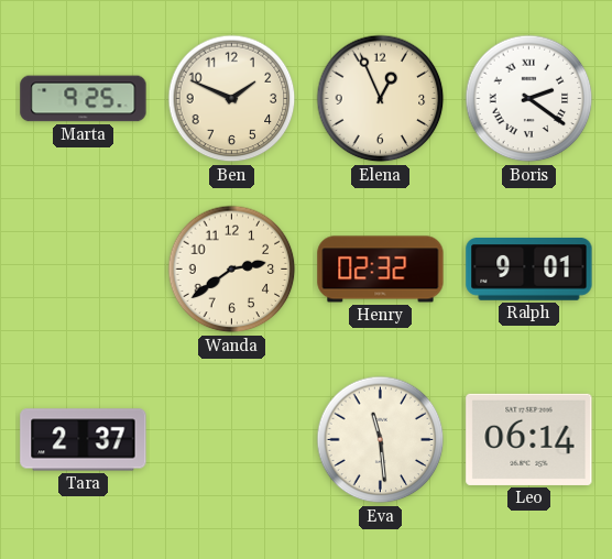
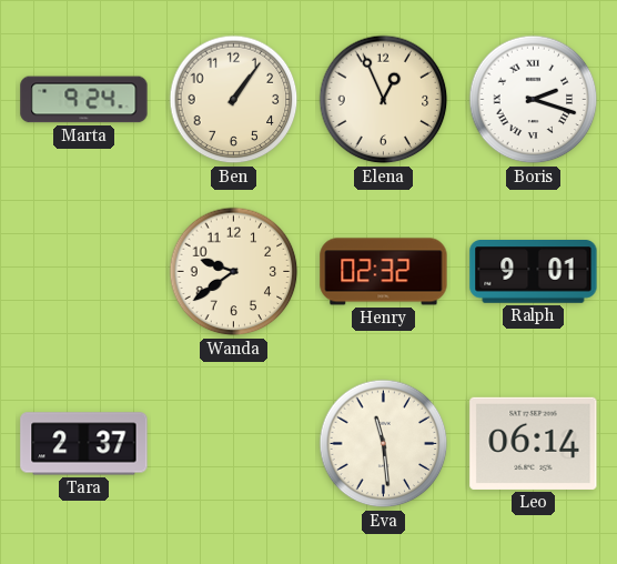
Marta: 9:25 -> 9:24
Ben: 1:49 -> 1:06
Boris: 2:21 -> 2:18
Wanda: 2:39 -> 9:39
